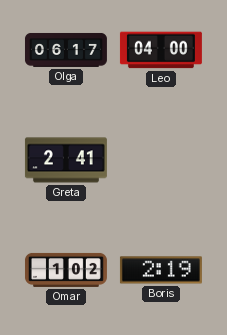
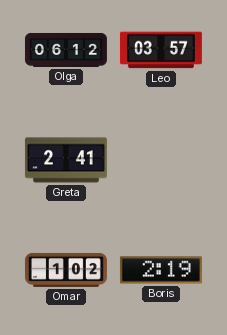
Olga: 06:17 -> 06:12
Leo: 04:00 -> 03:57
